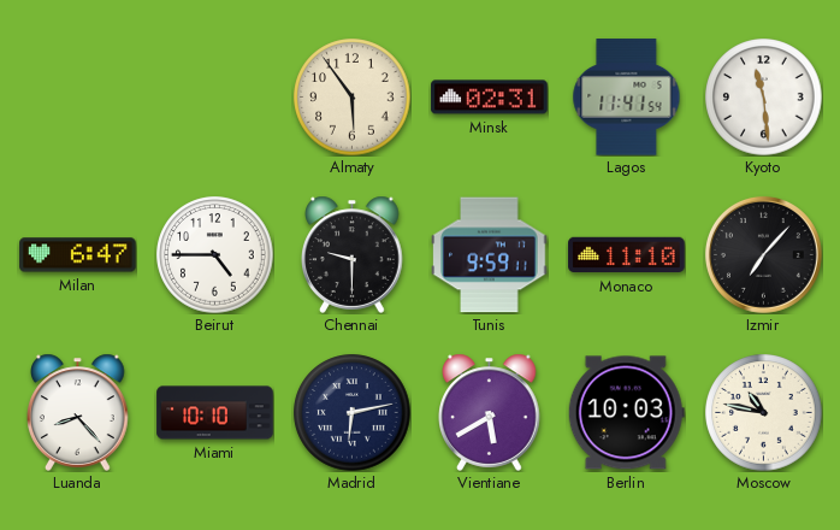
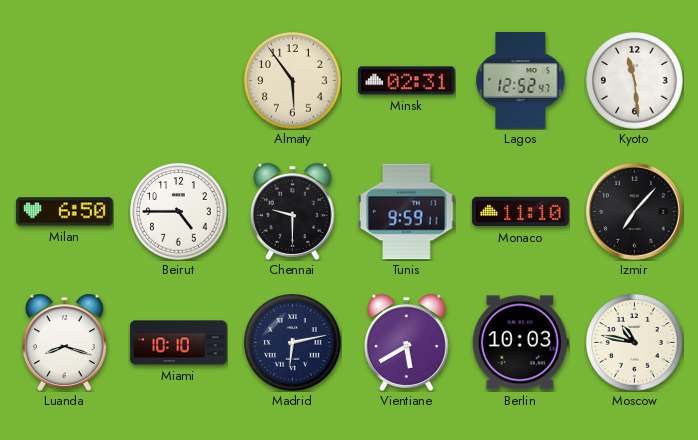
Lagos: 11:41 -> 12:52
Milan: 6:47 -> 6:50
Luanda: 8:23 -> 8:18
